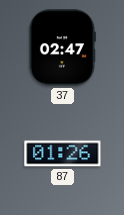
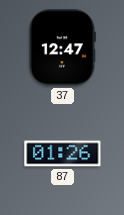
37: 02:47 -> 12:47
